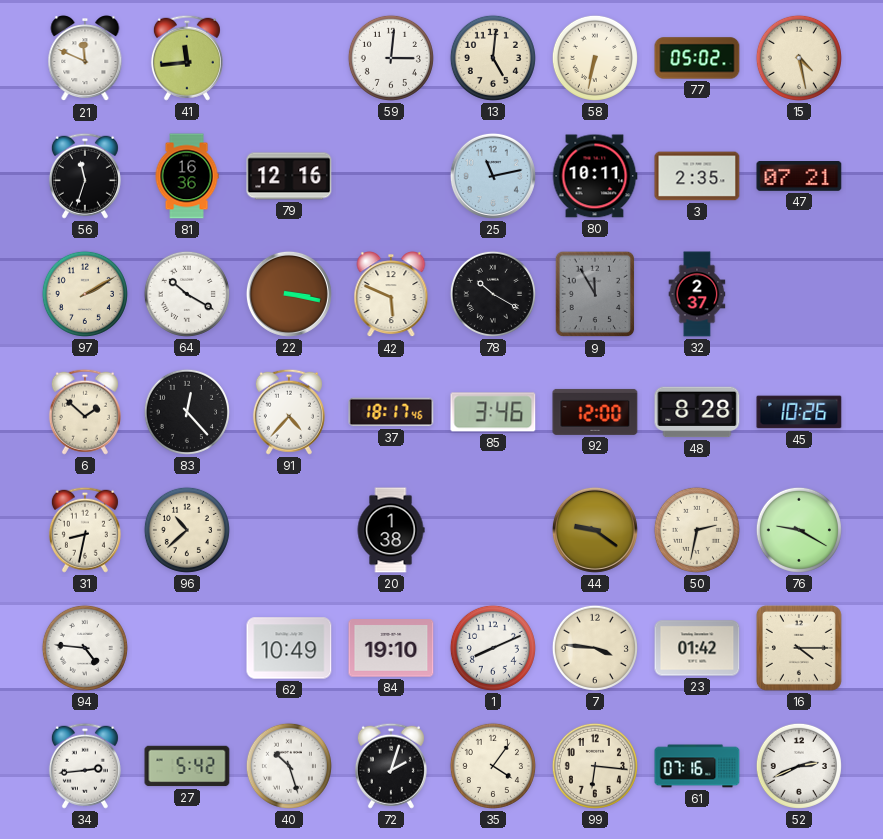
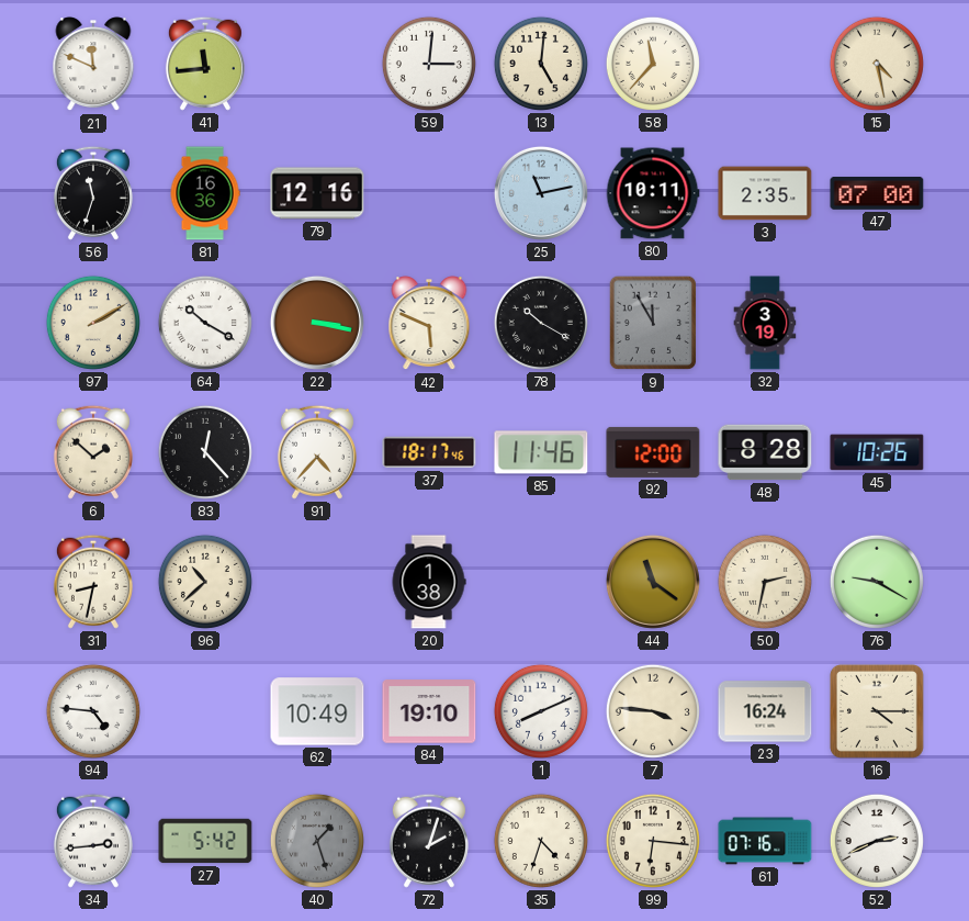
58: 6:32 -> 11:37
77: 05:02 -> none
47: 07:21 -> 07:00
32: 2:37 -> 3:19
85: 3:46 -> 11:46
44: 9:21 -> 11:21
23: 01:42 -> 16:24
40: 10:27 -> 1:27
40 dial: white -> grey
35: 4:06 -> 4:33
